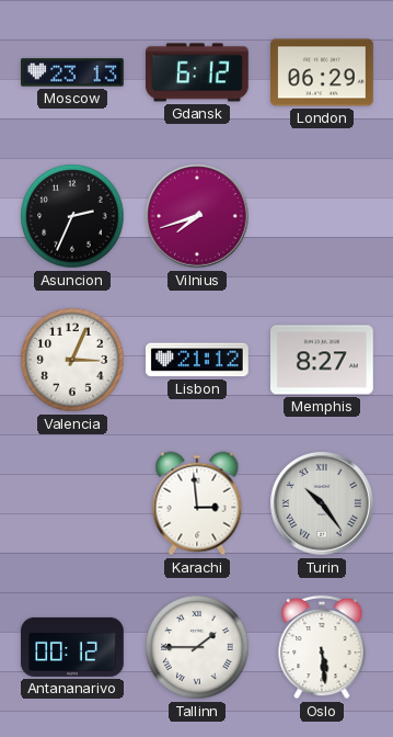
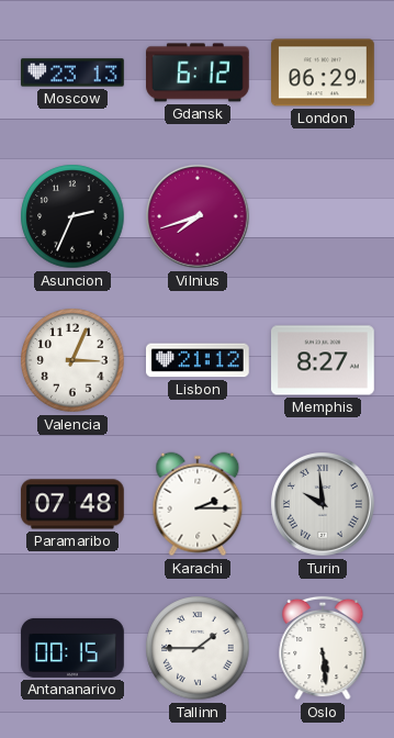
Paramaribo: none -> 07:48
Karachi: 2:59 -> 2:15
Turin: 10:24 -> 9:59
Antananarivo: 00:12 -> 00:15
